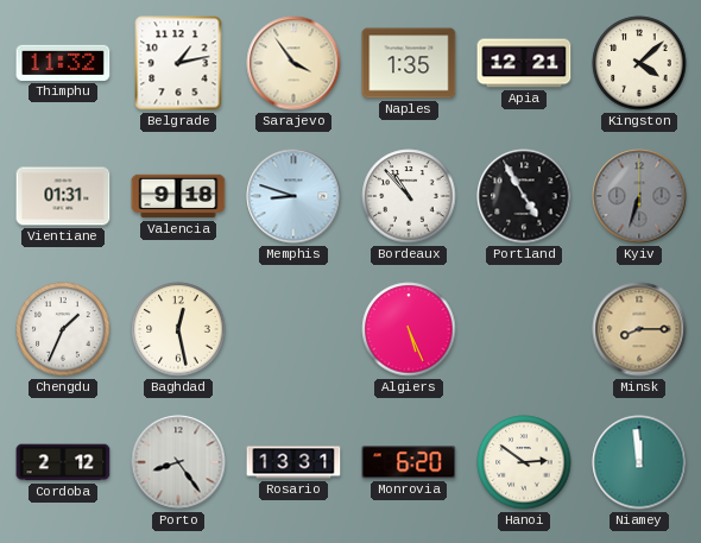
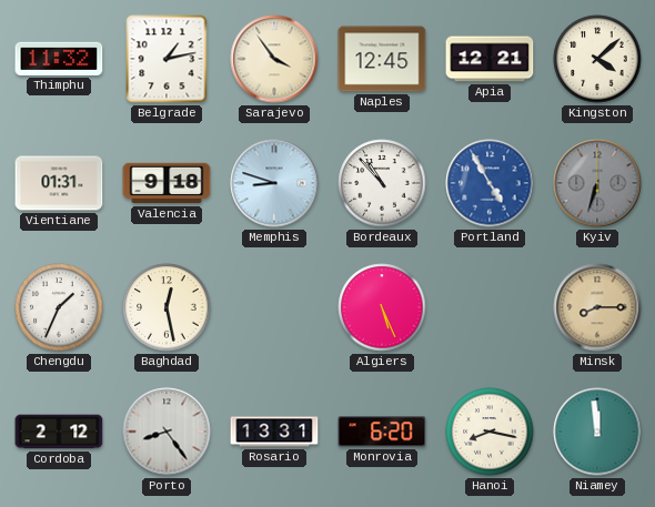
Naples: 1:35 -> 12:45
Portland dial: black -> blue
Hanoi: 2:51 -> 8:17
